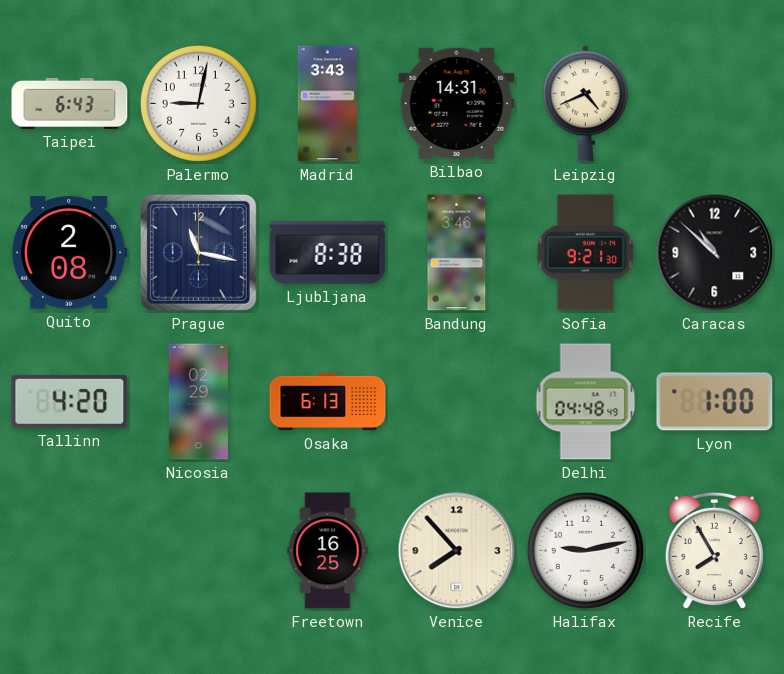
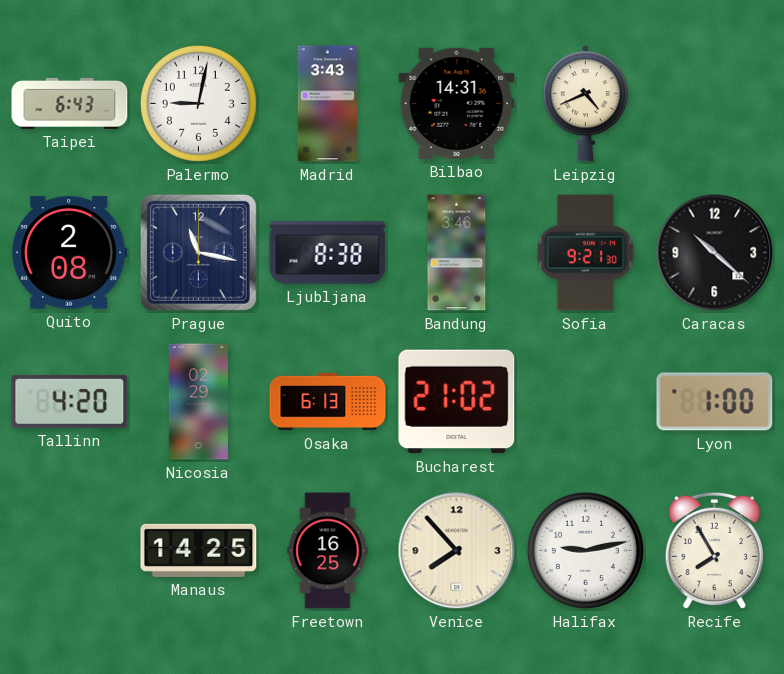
Caracas: 10:52 -> 10:22
Bucharest: none -> 21:02
Delhi: 04:48 -> none
Manaus: none -> 14:25
